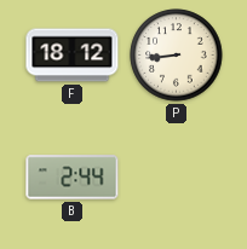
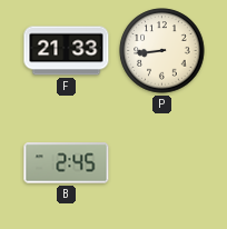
F: 18:12 -> 21:33
B: 2:44 -> 2:45
